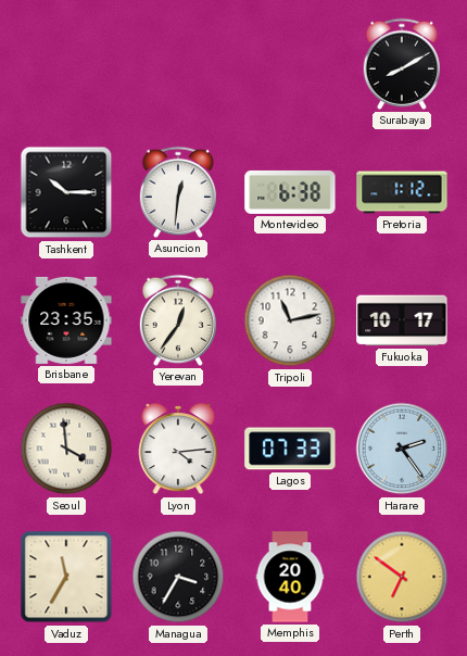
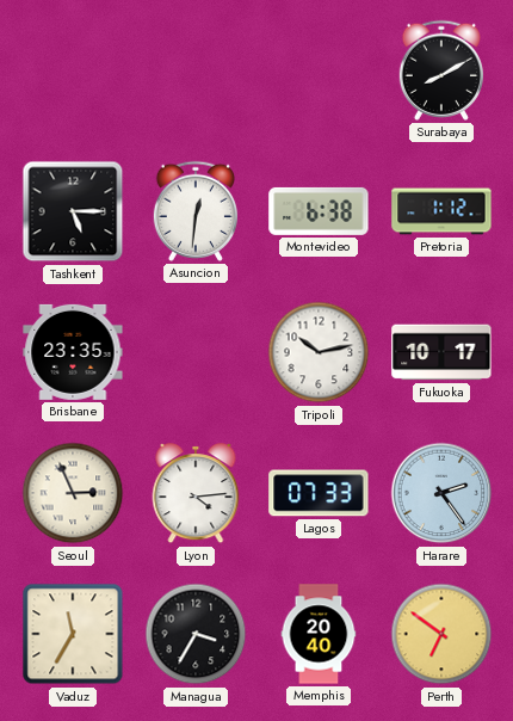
Tashkent: 10:15 -> 5:15
Yerevan: 12:36 -> none
Tripoli: 11:13 -> 10:13
Seoul: 3:59 -> 2:56
